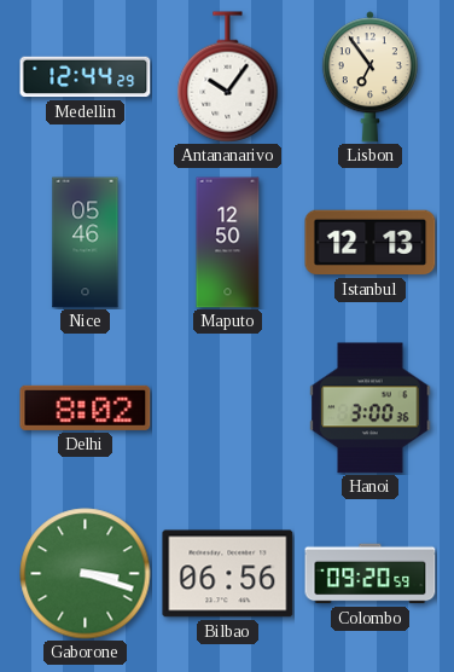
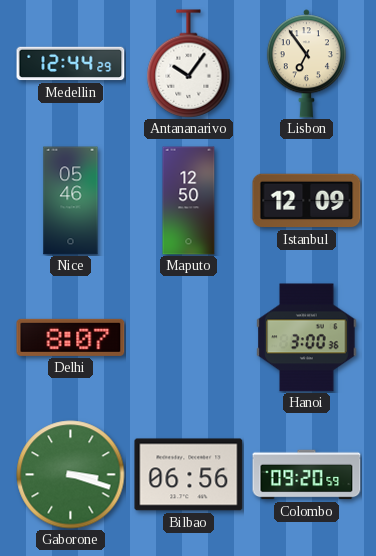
Istanbul: 12:13 -> 12:09
Delhi: 8:02 -> 8:07
